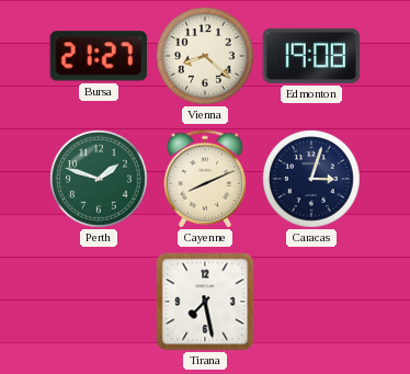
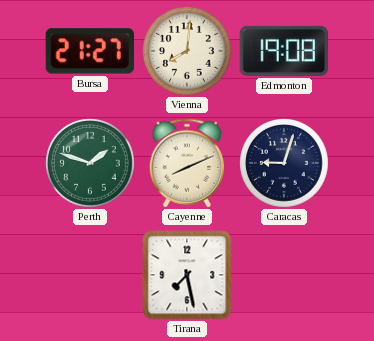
Vienna: 8:22 -> 8:01
Caracas: 3:03 -> 9:03
